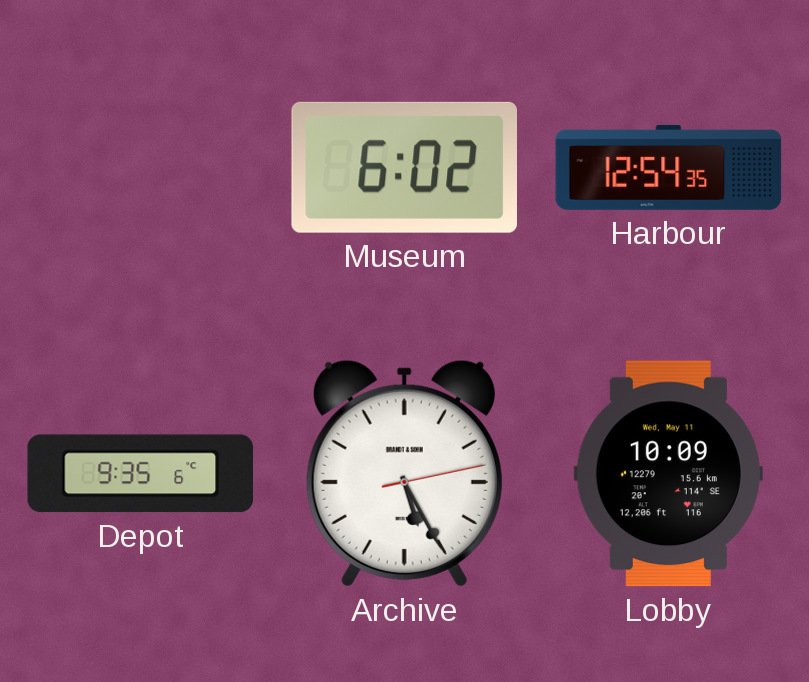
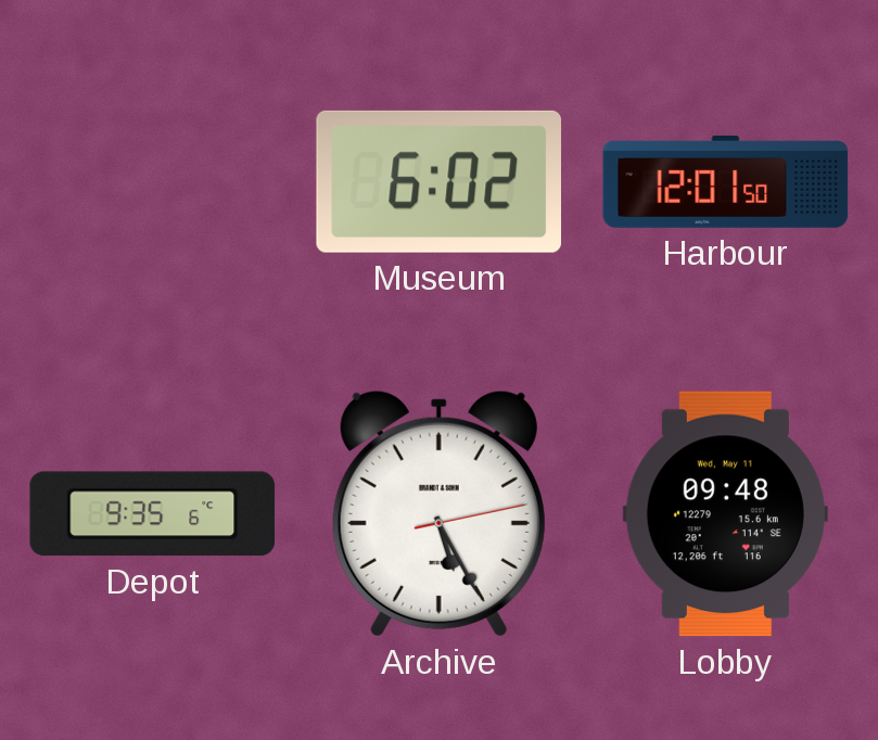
Harbour: 12:54 -> 12:01
Lobby: 10:09 -> 09:48
